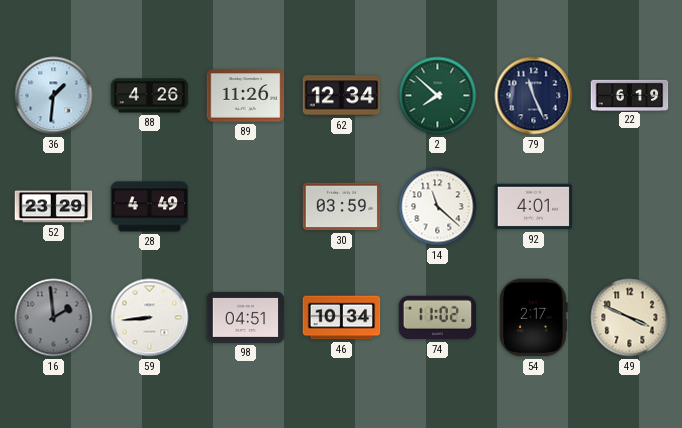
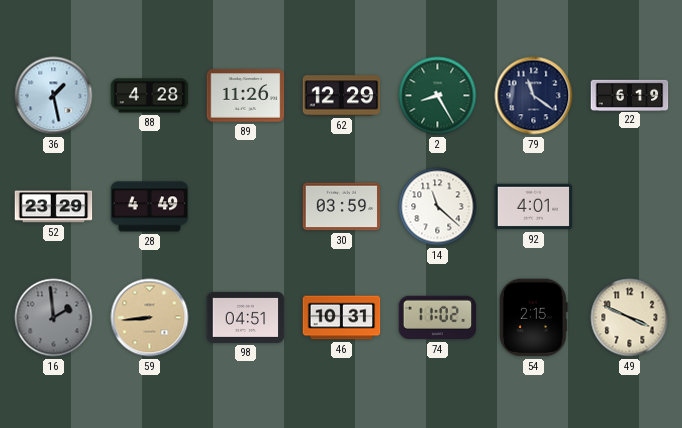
36: 1:31 -> 1:28
88: 4:26 -> 4:28
62: 12:34 -> 12:29
2: 7:52 -> 8:25
79: 11:26 -> 11:21
59 dial: white -> champagne
46: 10:34 -> 10:31
54: 2:17 -> 2:15
